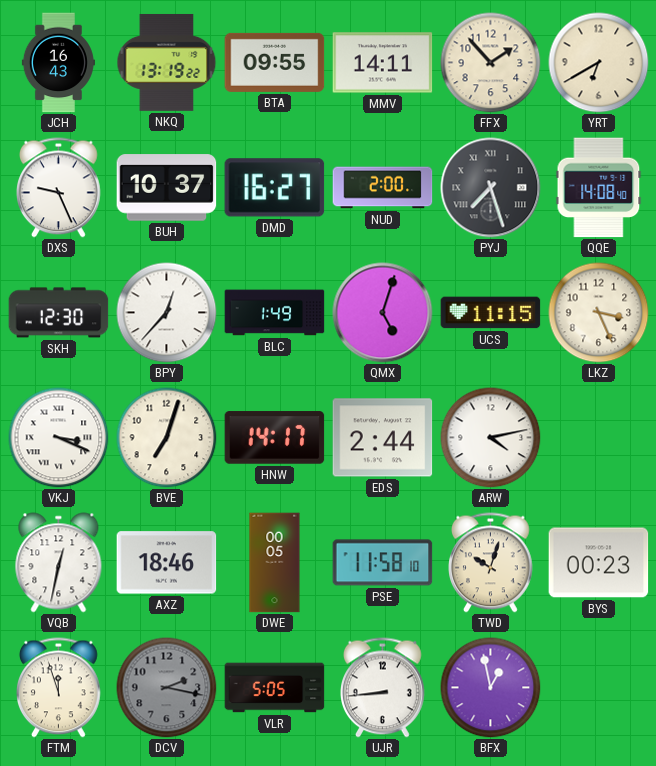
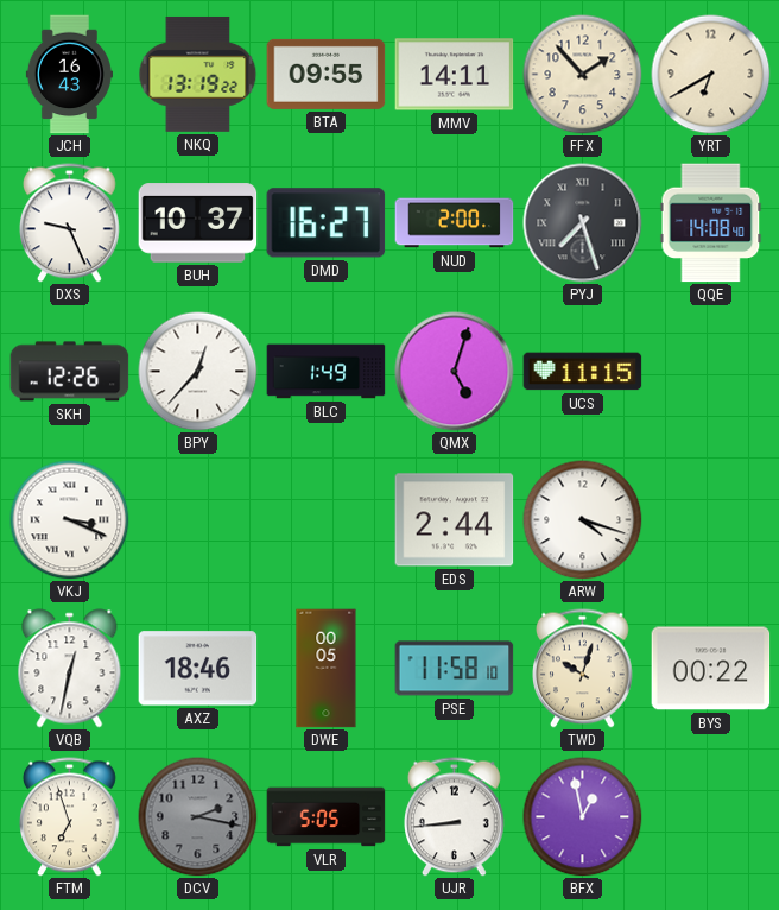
SKH: 12:30 -> 12:26
LKZ: 3:26 -> none
BVE: 7:03 -> none
HNW: 14:17 -> none
ARW: 4:13 -> 4:18
BYS: 00:23 -> 00:22
FTM: 11:57 -> 6:57
